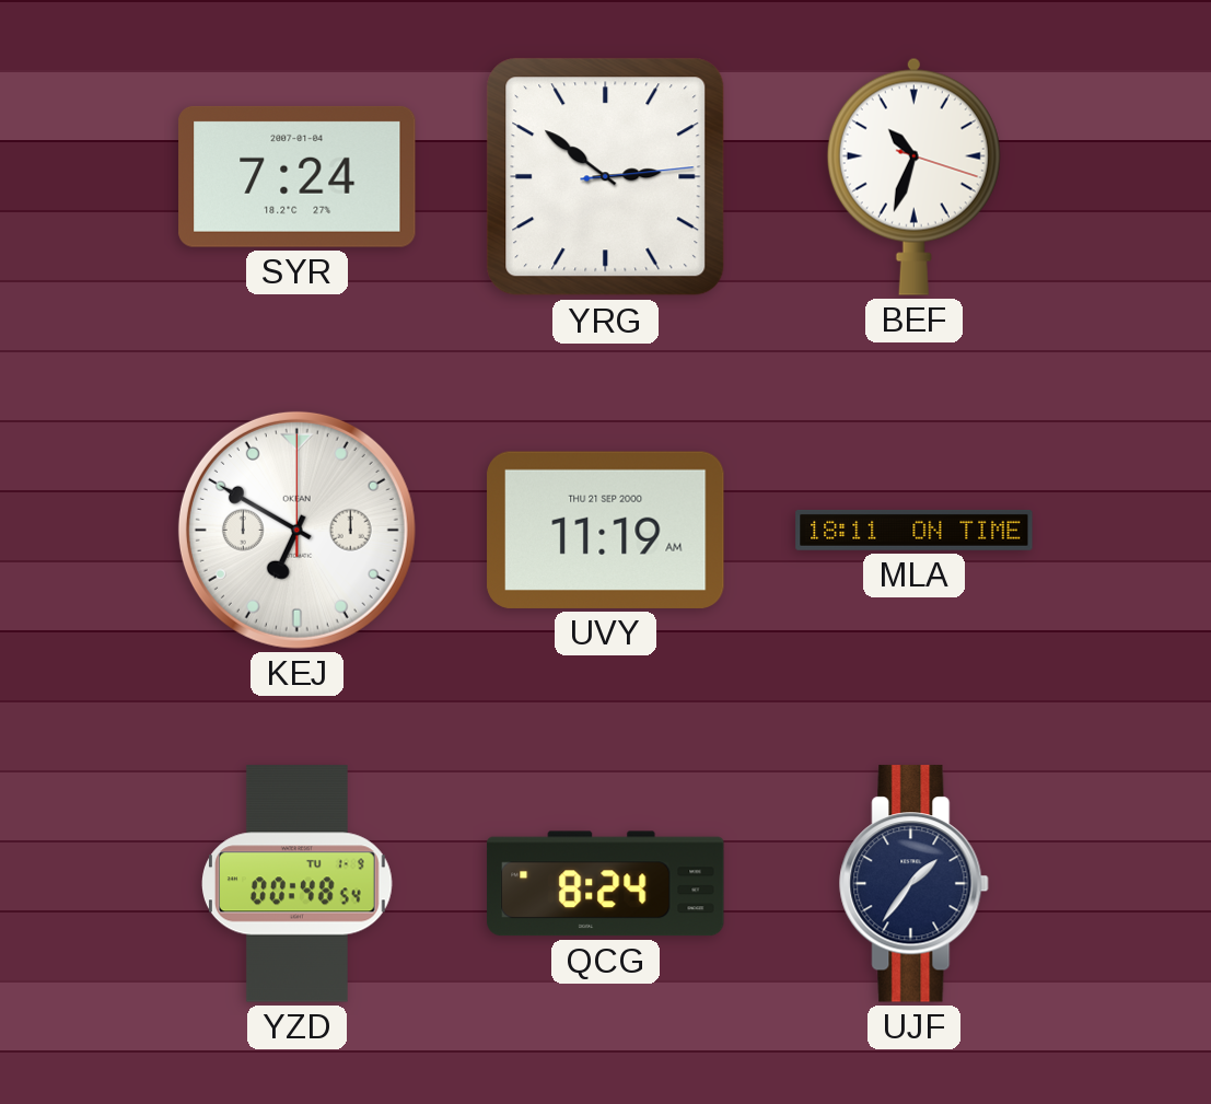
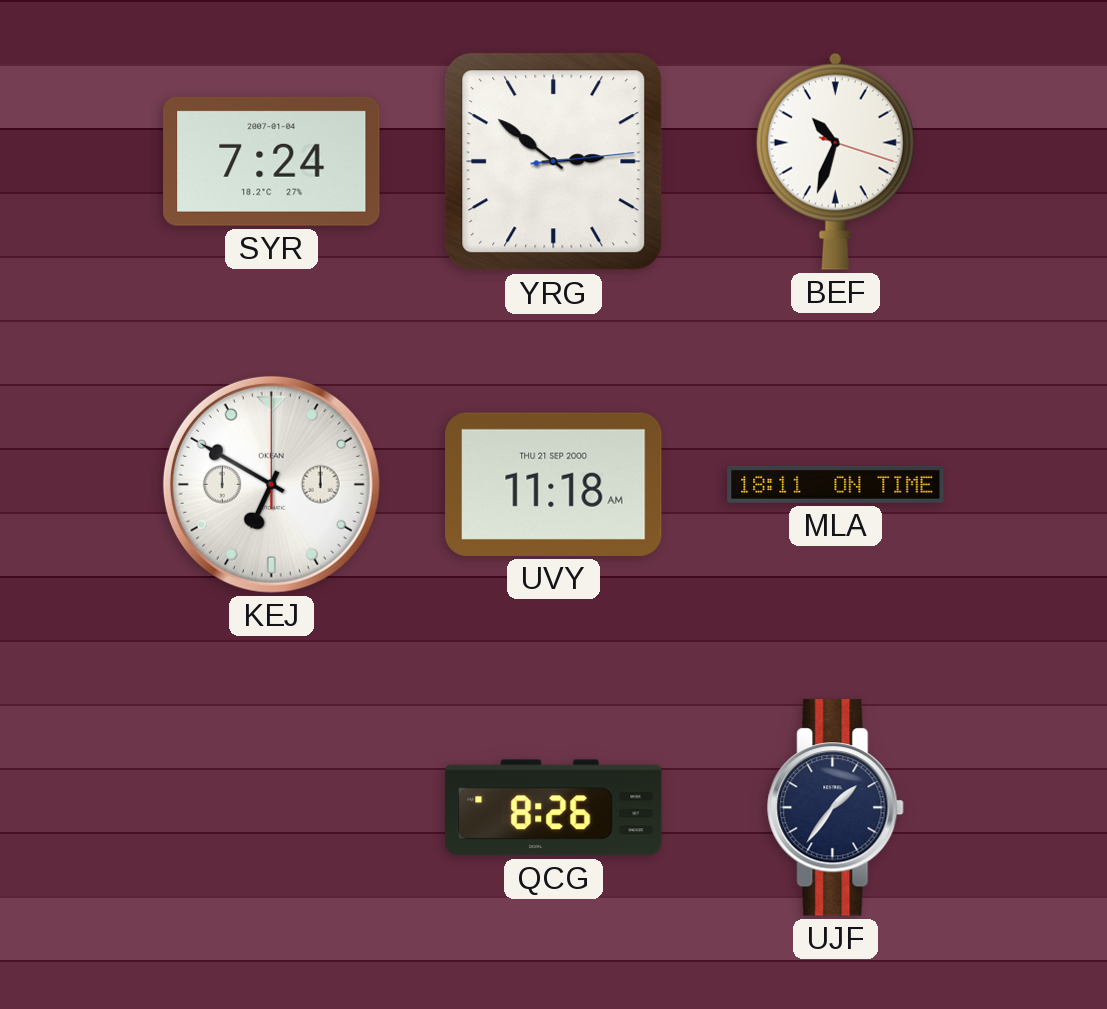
UVY: 11:19 -> 11:18
YZD: 00:48 -> none
QCG: 8:24 -> 8:26
